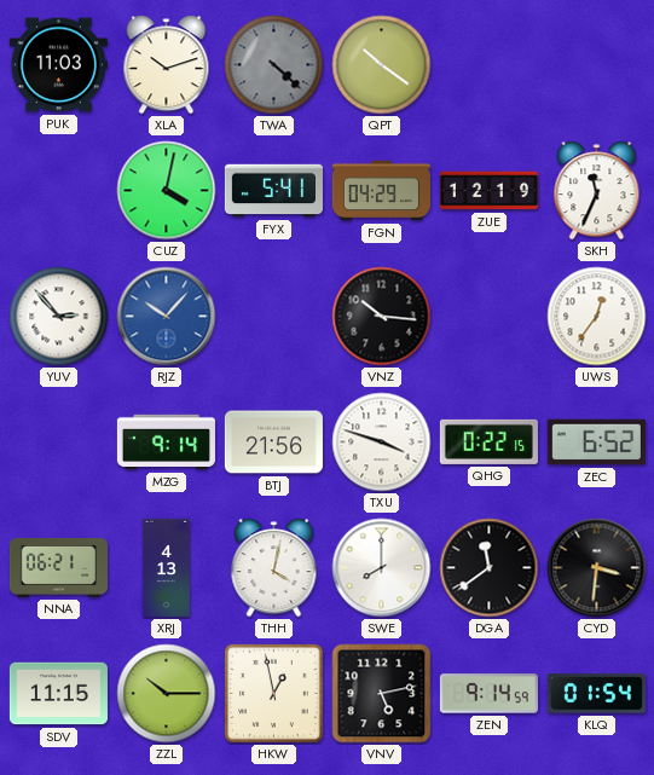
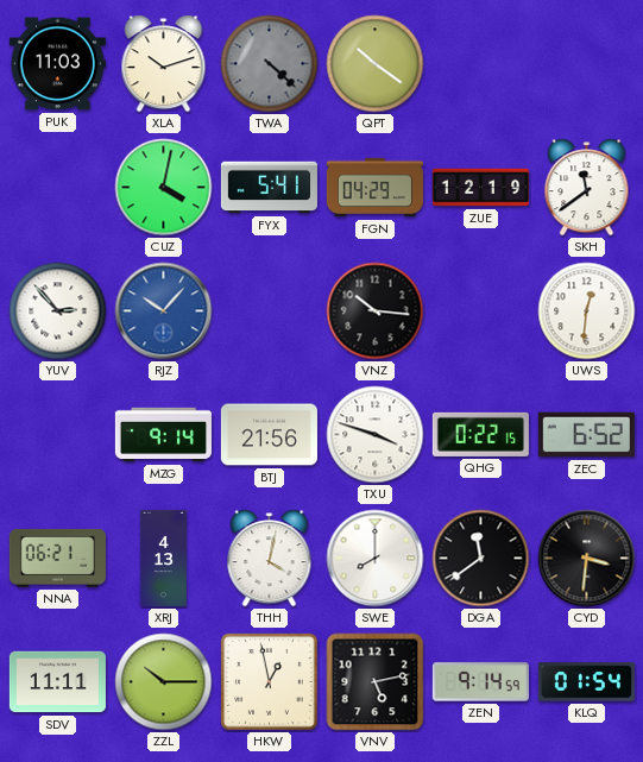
SKH: 11:34 -> 11:39
UWS: 12:36 -> 12:31
SDV: 11:15 -> 11:11
